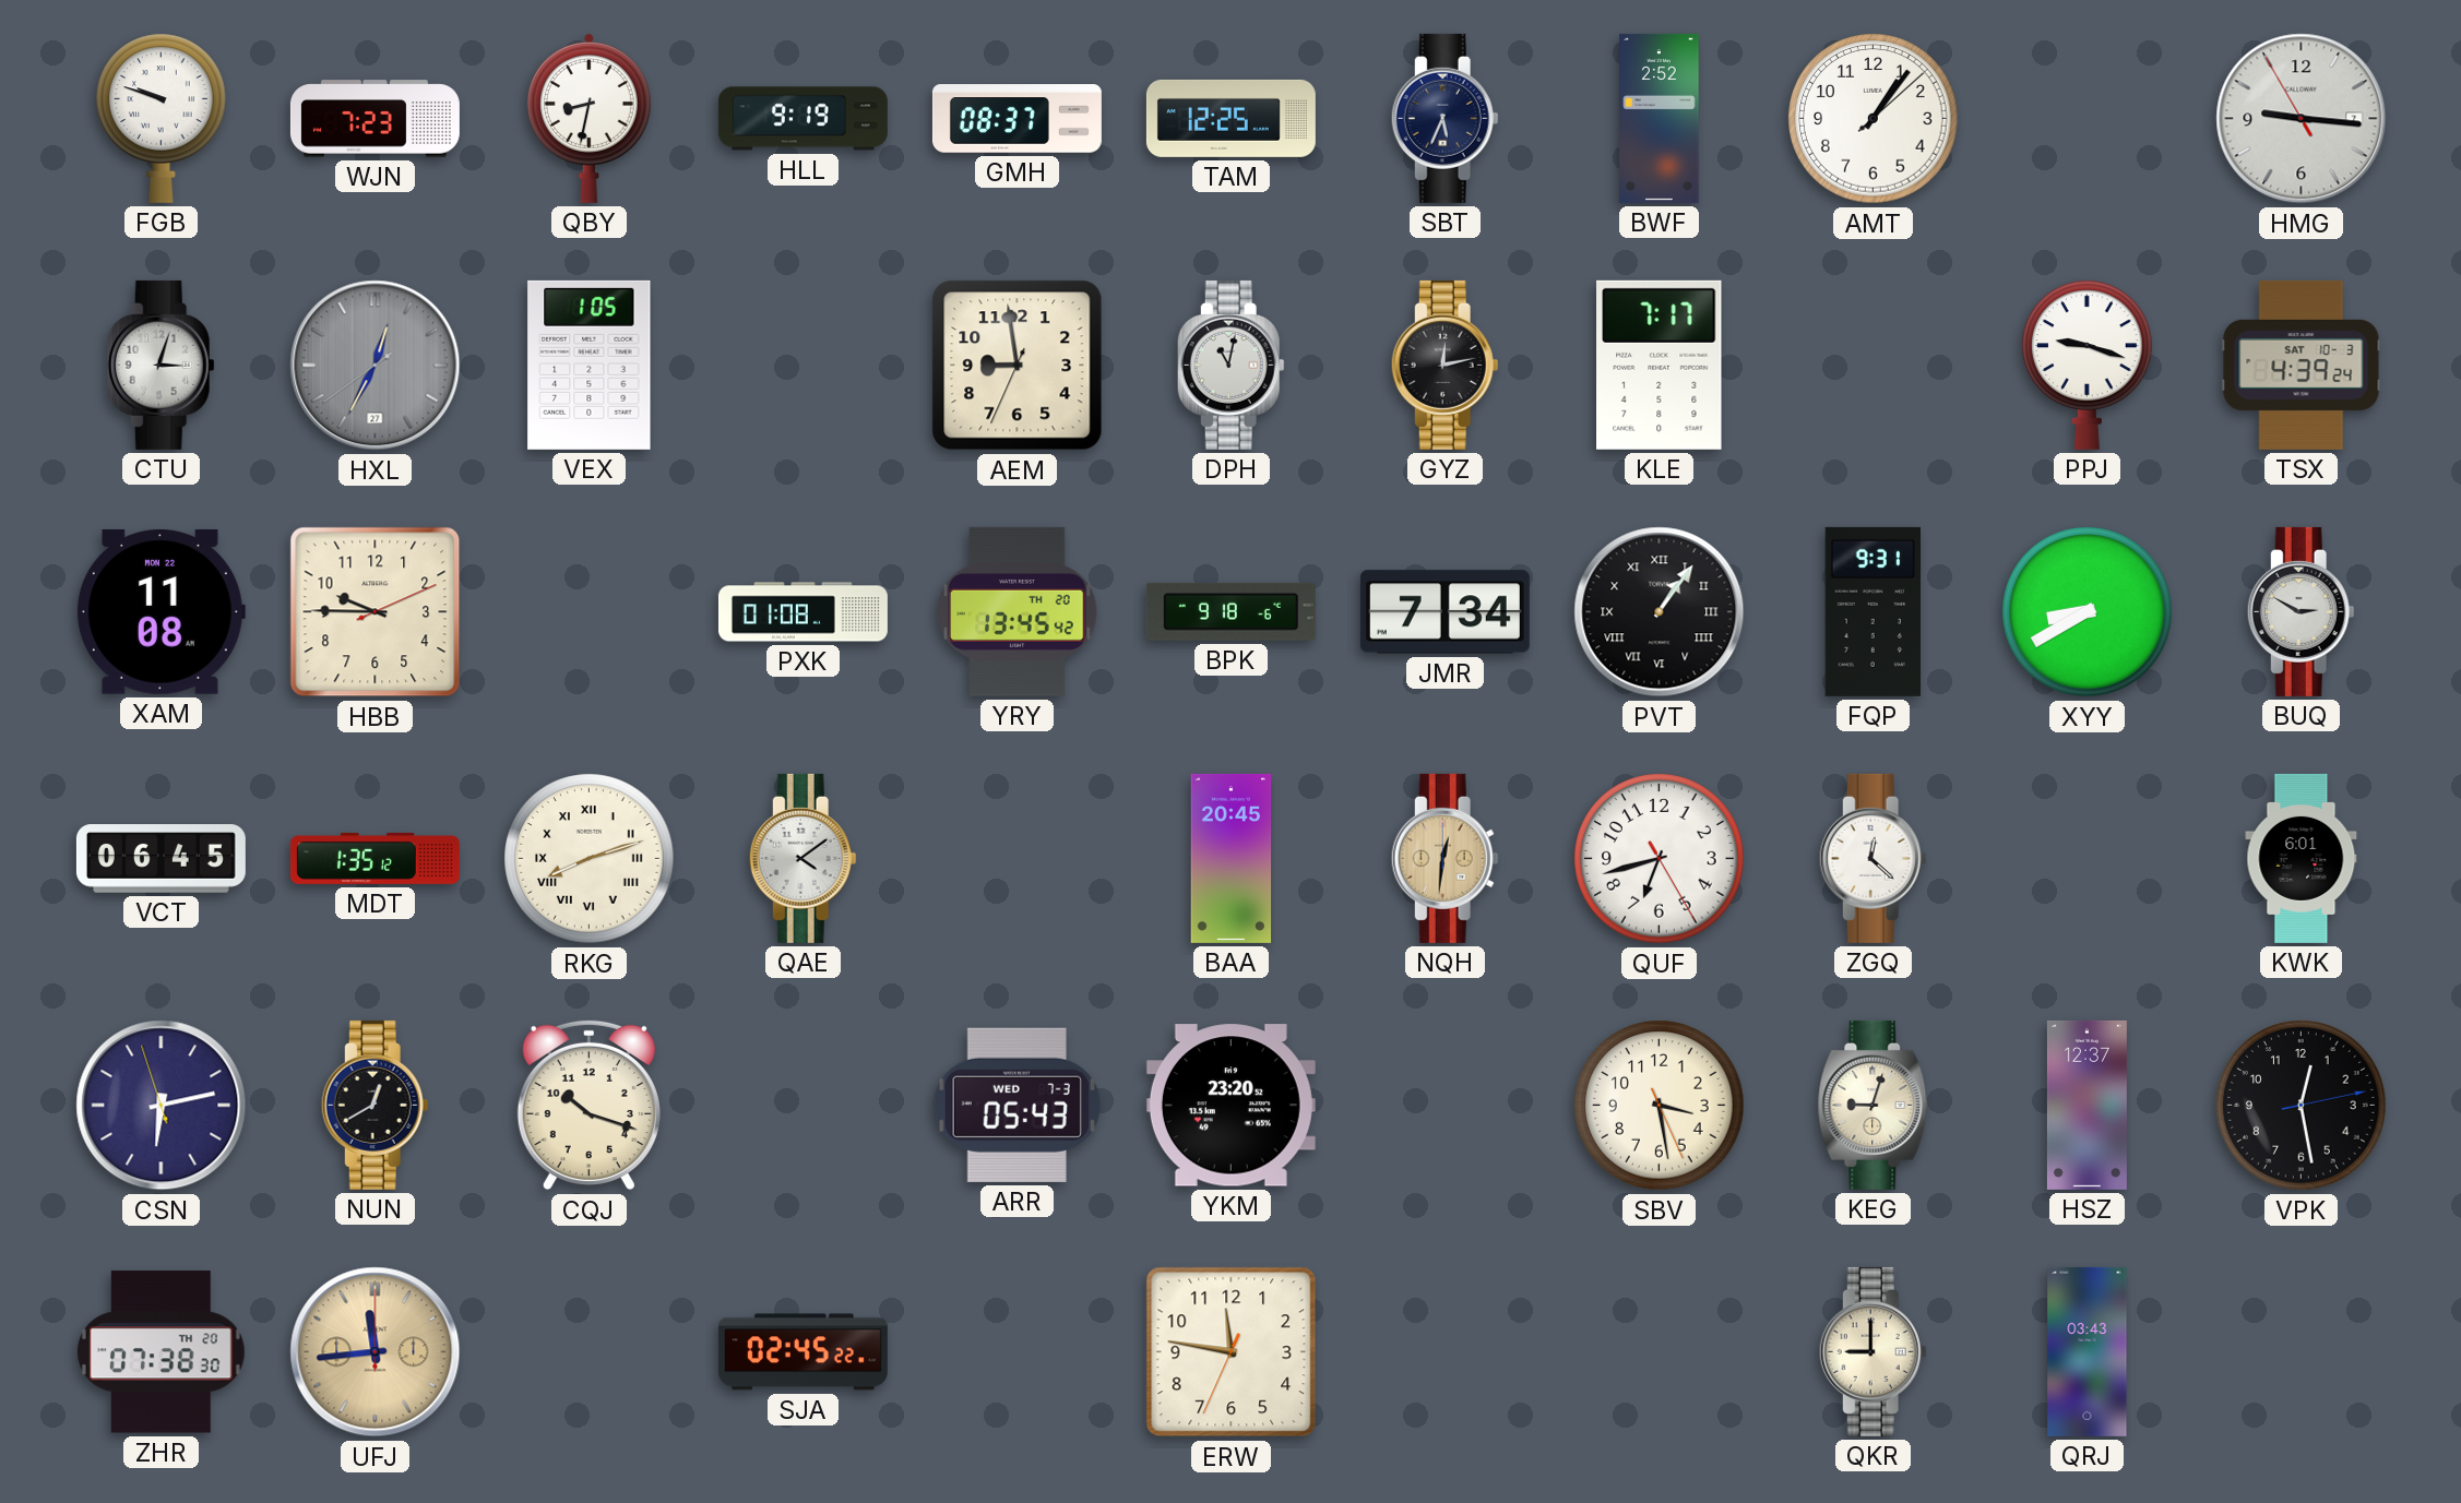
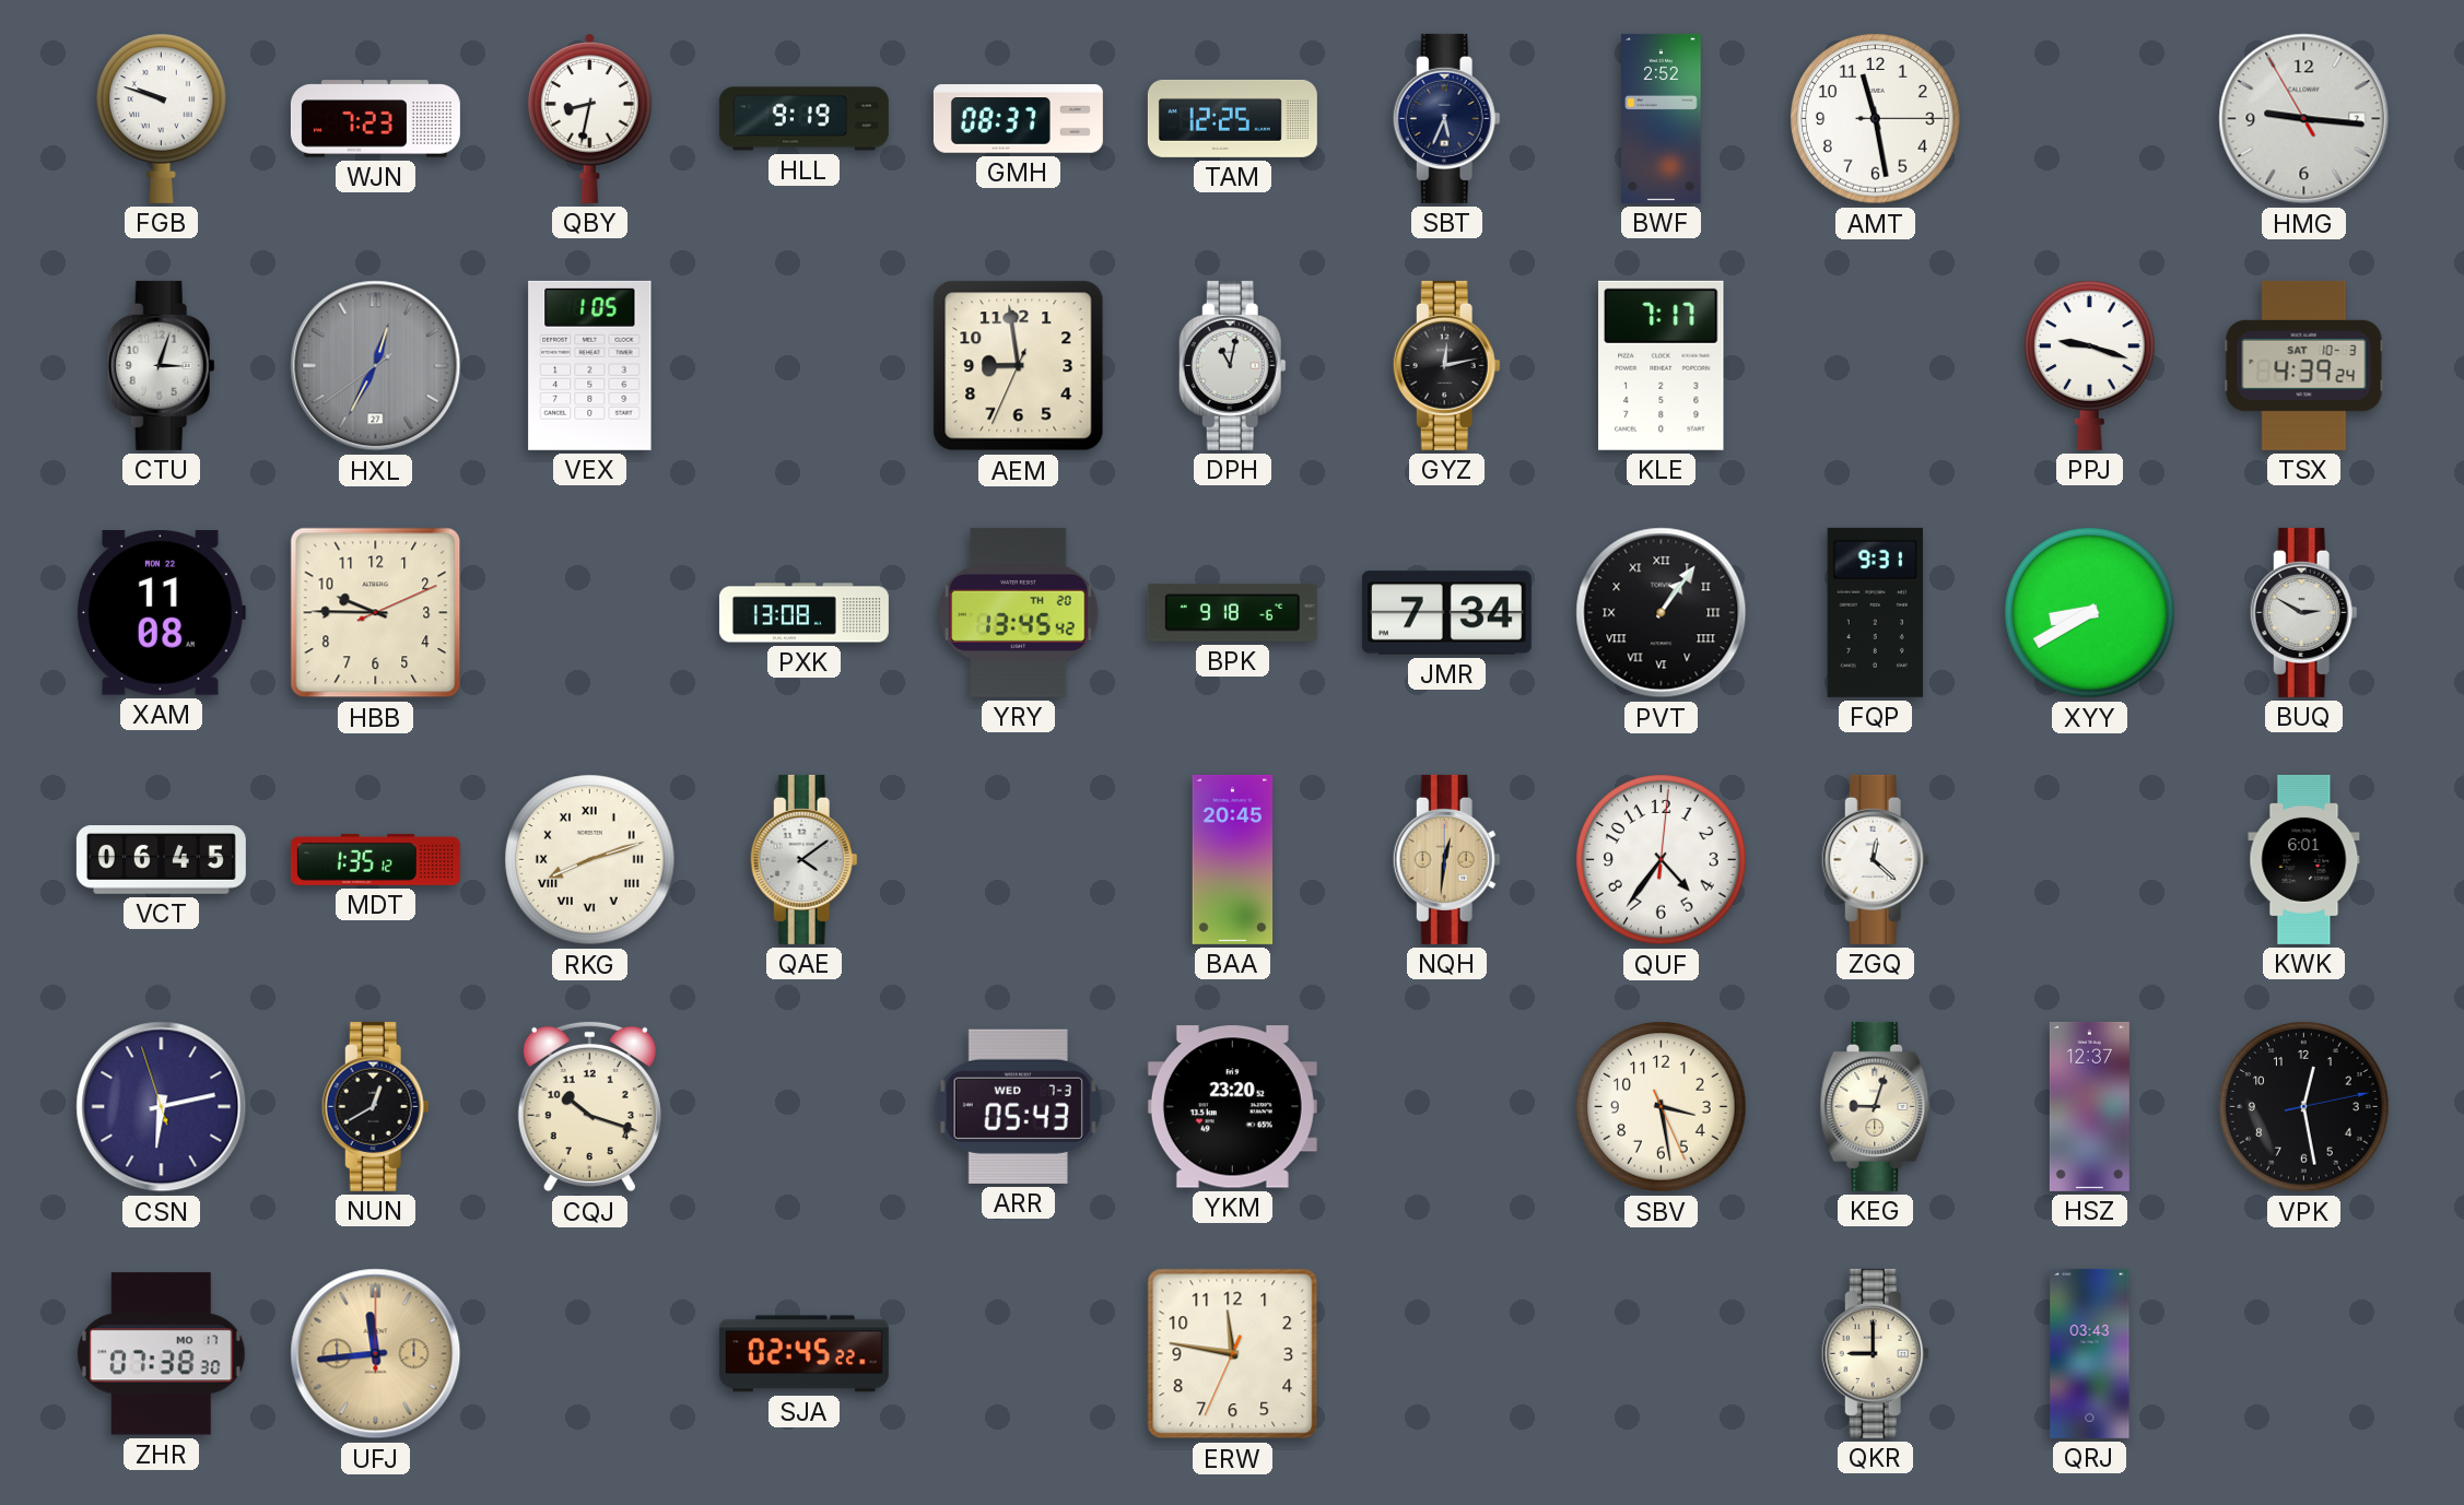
AMT: 1:06 -> 11:28
PXK: 01:08 -> 13:08
QUF: 6:42 -> 4:36
ZHR date: TH 20 -> MO 17
